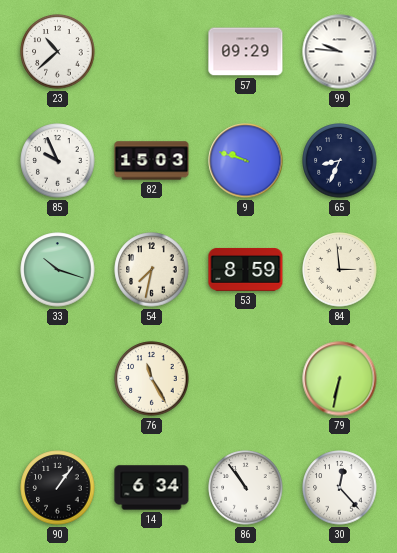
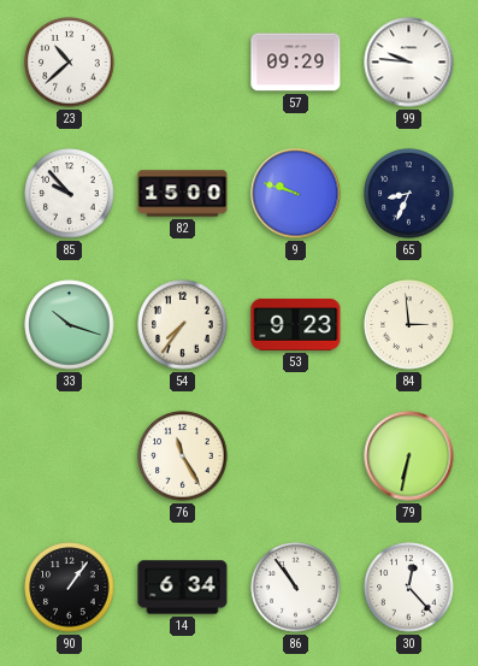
85: 9:56 -> 9:53
82: 15:03 -> 15:00
54: 7:32 -> 7:36
53: 8:59 -> 9:23
